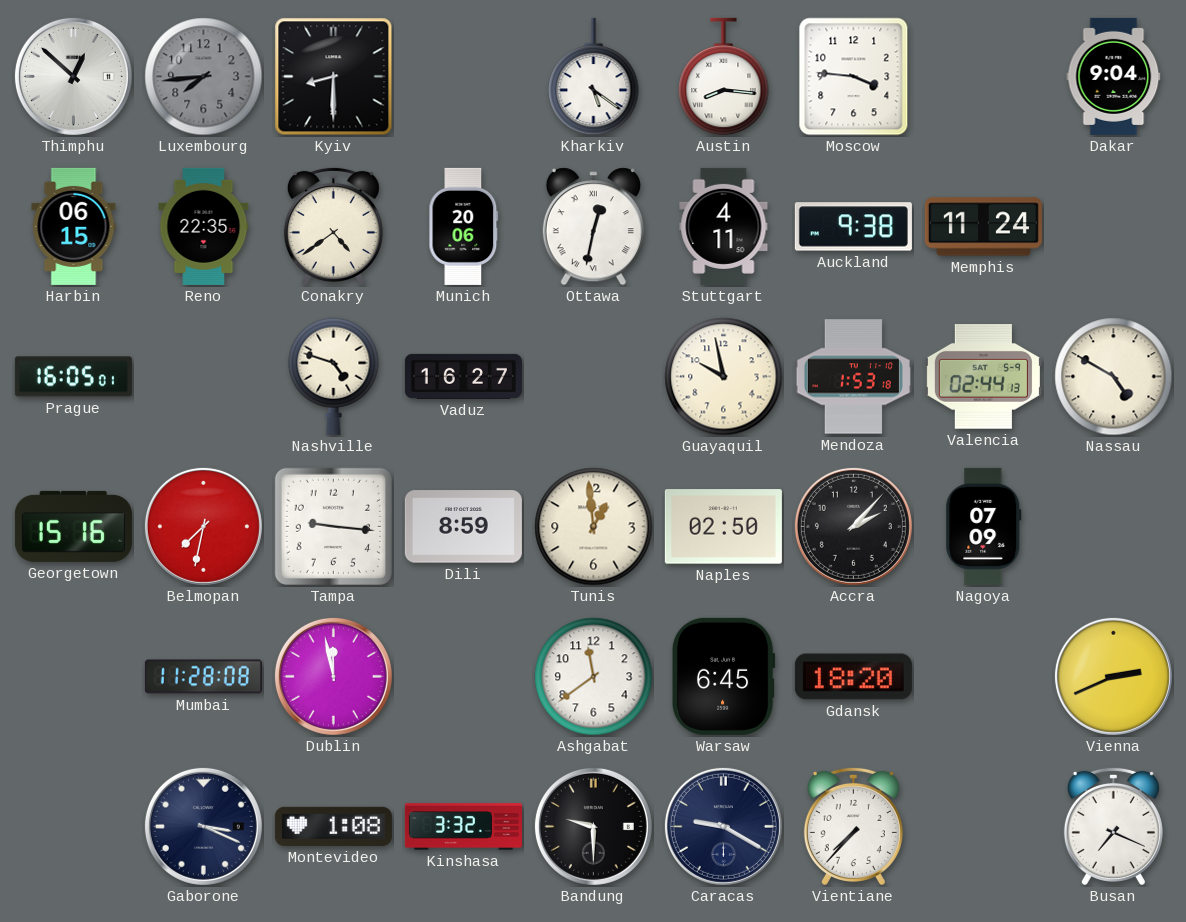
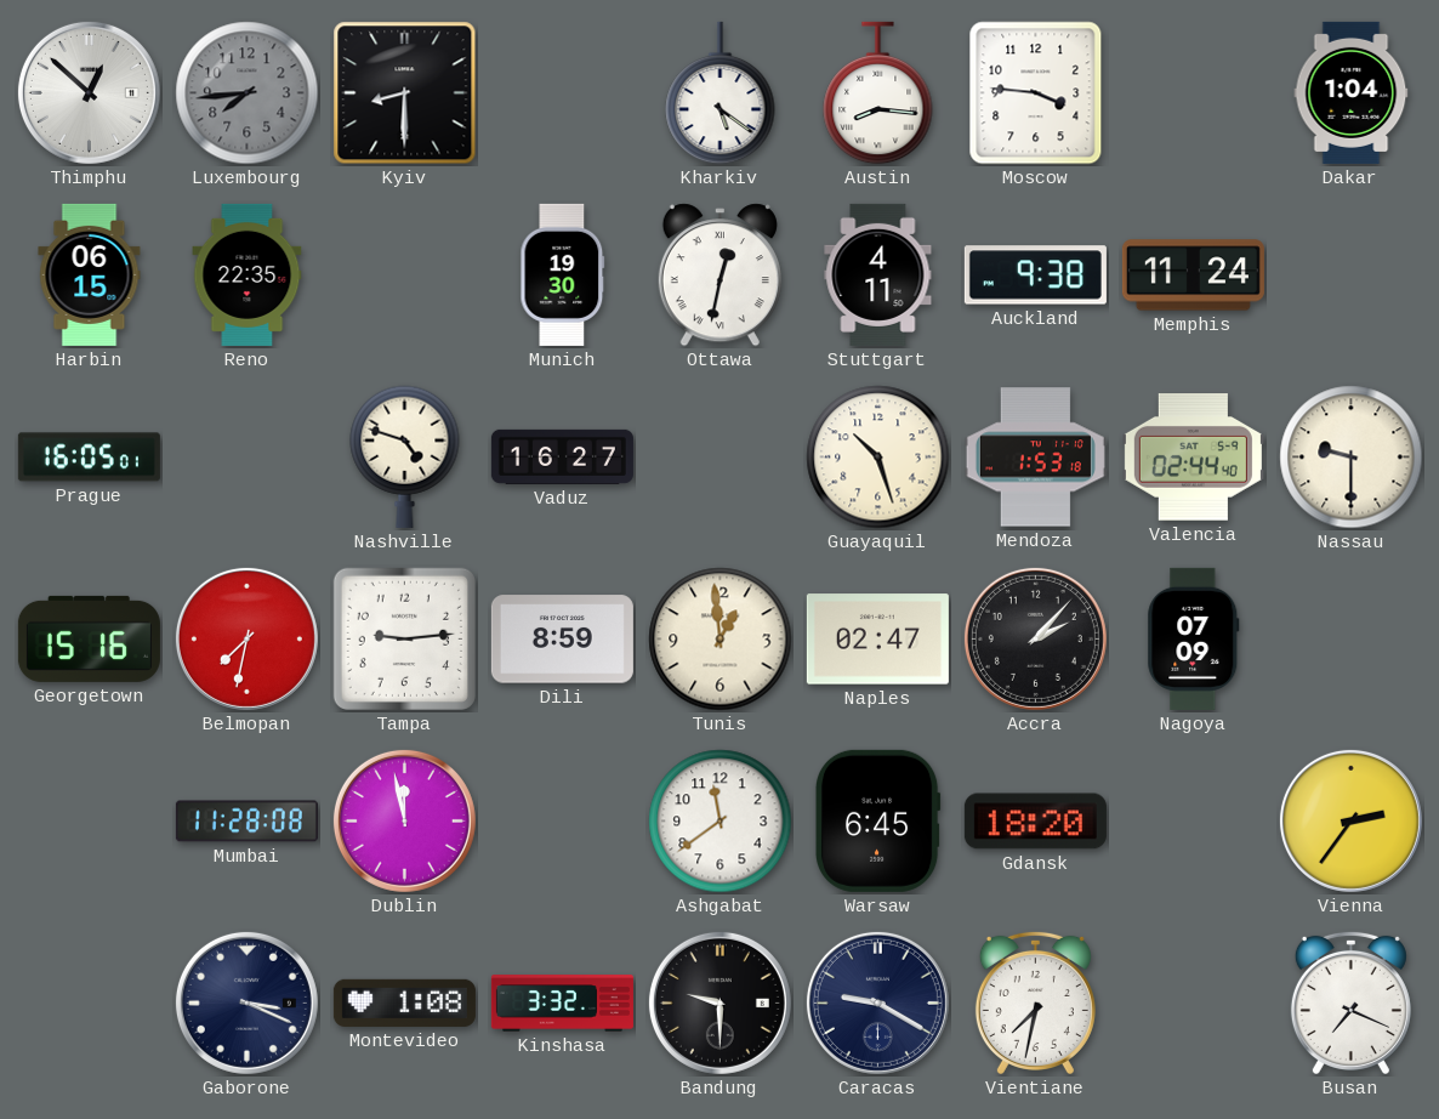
Dakar: 9:04 -> 1:04
Conakry: 4:39 -> none
Munich: 20:06 -> 19:30
Guayaquil: 9:58 -> 10:27
Valencia: 02:44:13 -> 02:44:40
Nassau: 4:50 -> 9:30
Tampa: 9:16 -> 9:14
Naples: 02:50 -> 02:47
Vienna: 2:41 -> 2:36
Vientiane: 7:37 -> 7:32
